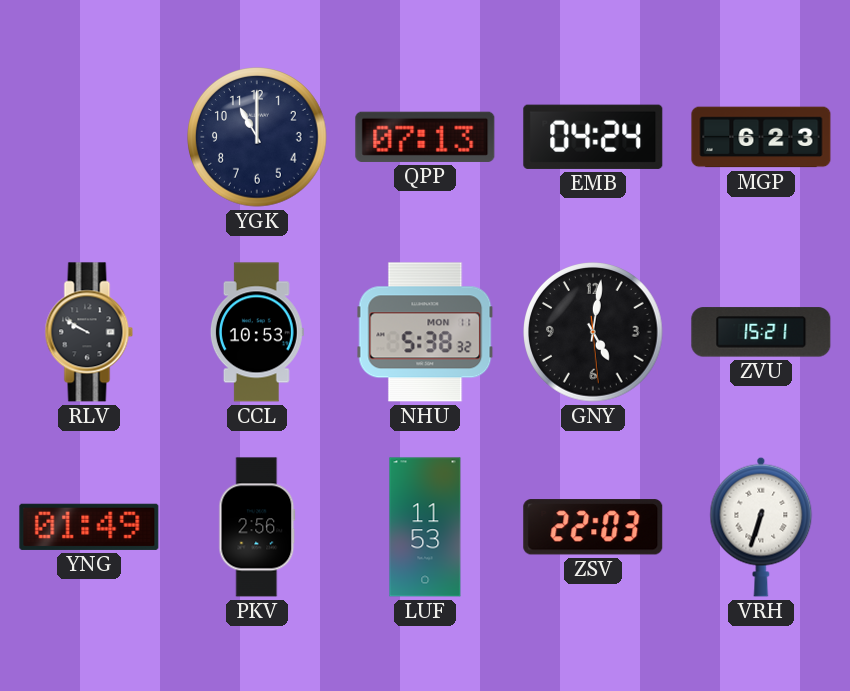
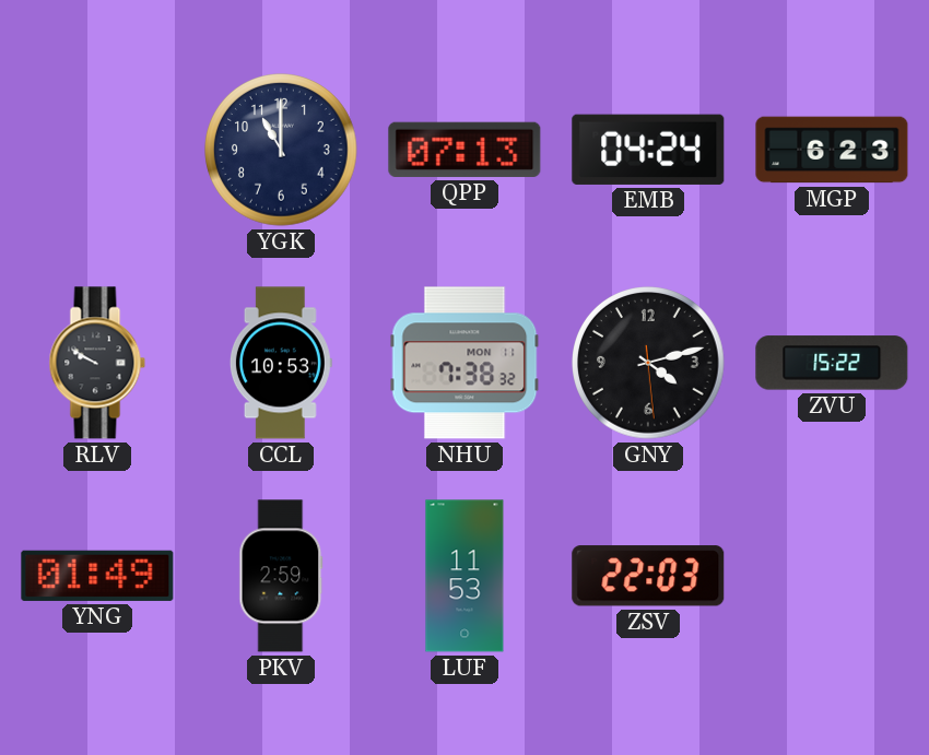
NHU: 5:38 -> 7:38
GNY: 5:01 -> 4:12
ZVU: 15:21 -> 15:22
PKV: 2:56 -> 2:59
VRH: 6:33 -> none
